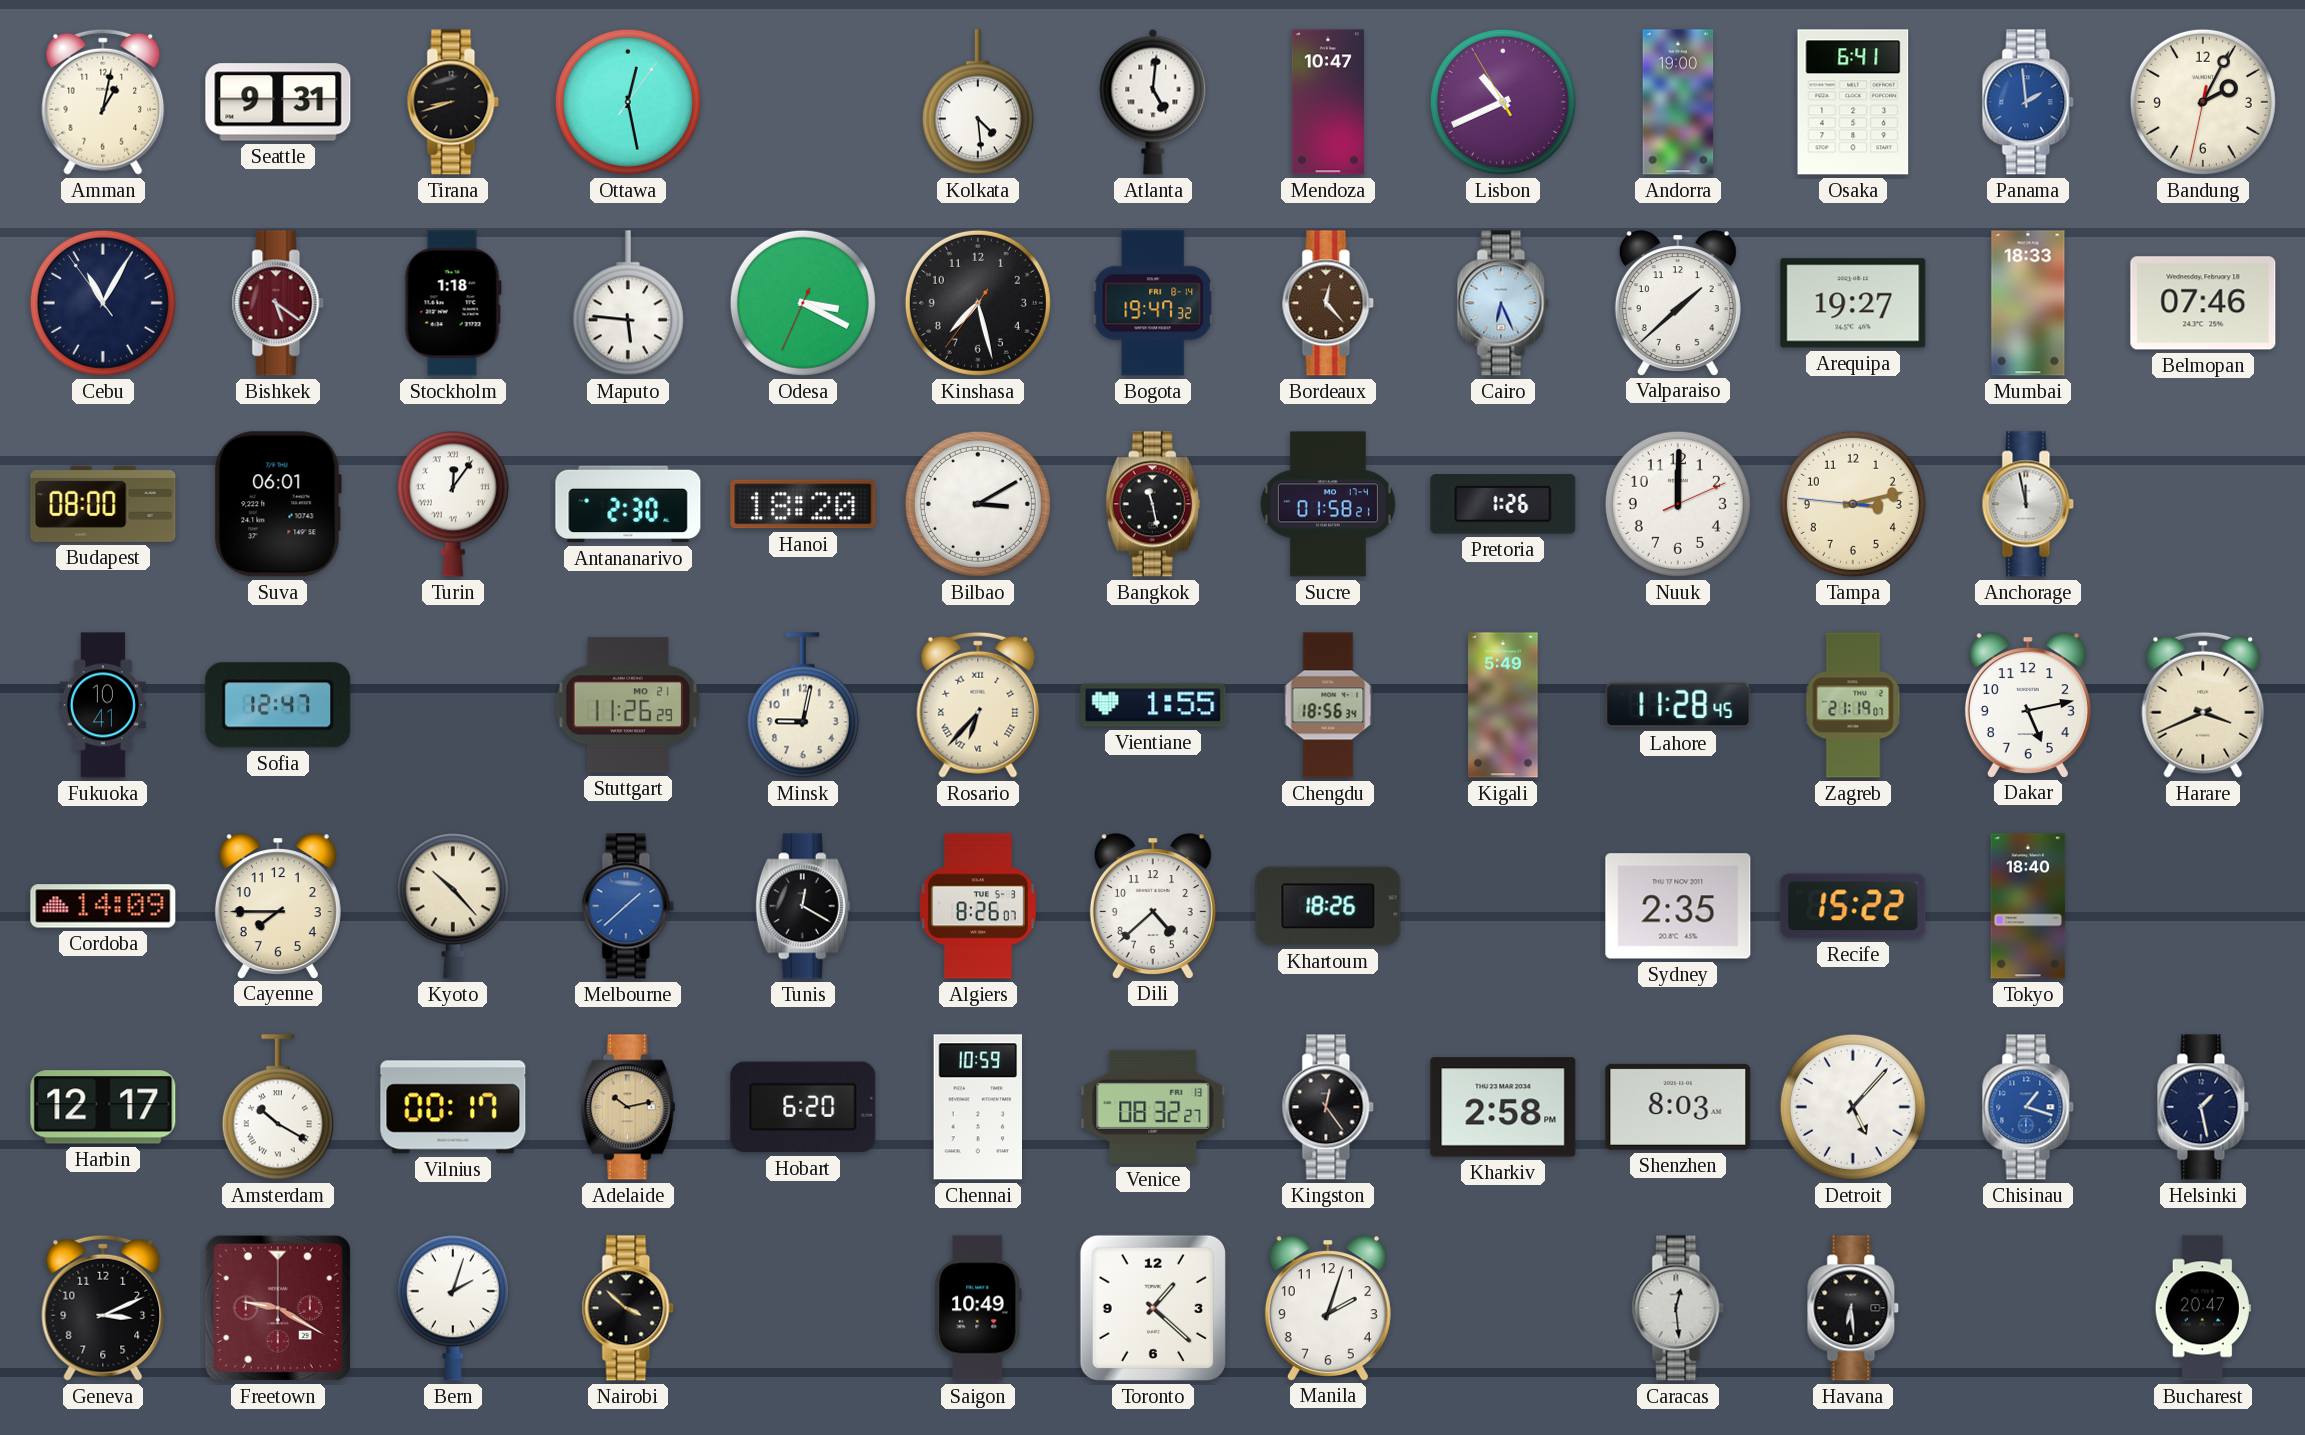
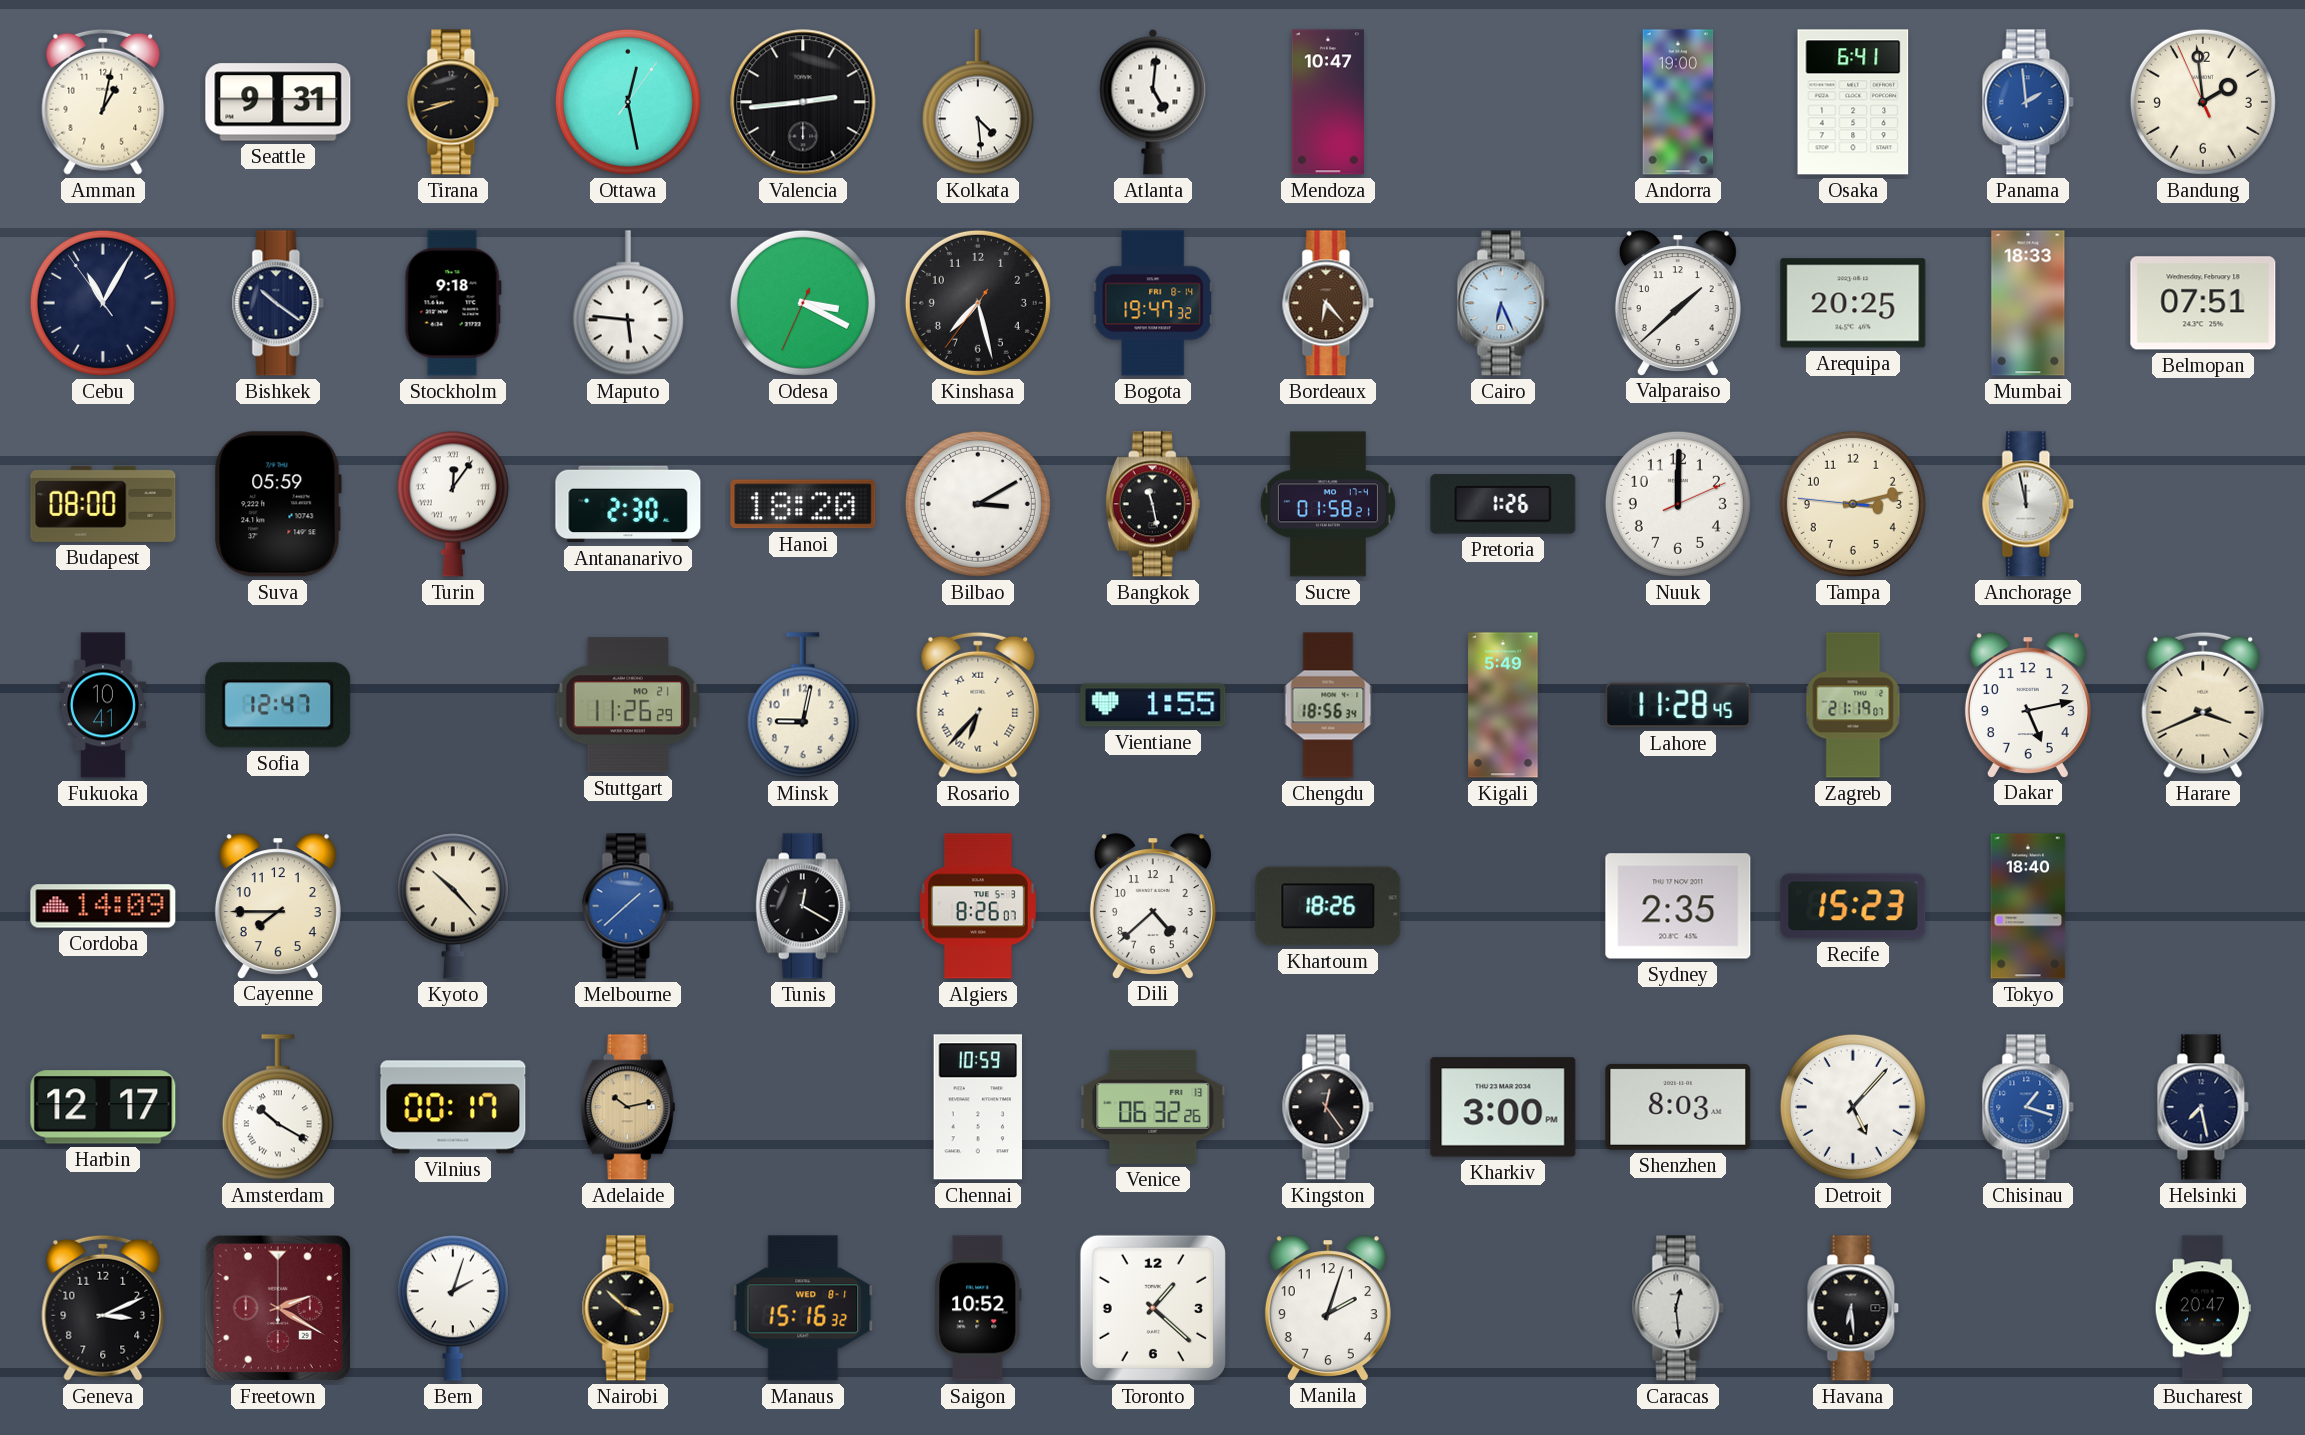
Valencia: none -> 2:44
Lisbon: 10:40 -> none
Bandung: 2:04 -> 1:58
Bishkek: 5:21 -> 10:21
Bishkek dial: burgundy -> navy
Stockholm: 1:18 -> 9:18
Bordeaux: 12:23 -> 6:23
Arequipa: 19:27 -> 20:25
Belmopan: 07:46 -> 07:51
Suva: 06:01 -> 05:59
Recife: 15:22 -> 15:23
Hobart: 6:20 -> none
Venice: 08:32 -> 06:32
Kharkiv: 2:58 -> 3:00
Helsinki: 1:28 -> 7:28
Freetown: 9:20 -> 2:20
Manaus: none -> 15:16
Saigon: 10:49 -> 10:52
